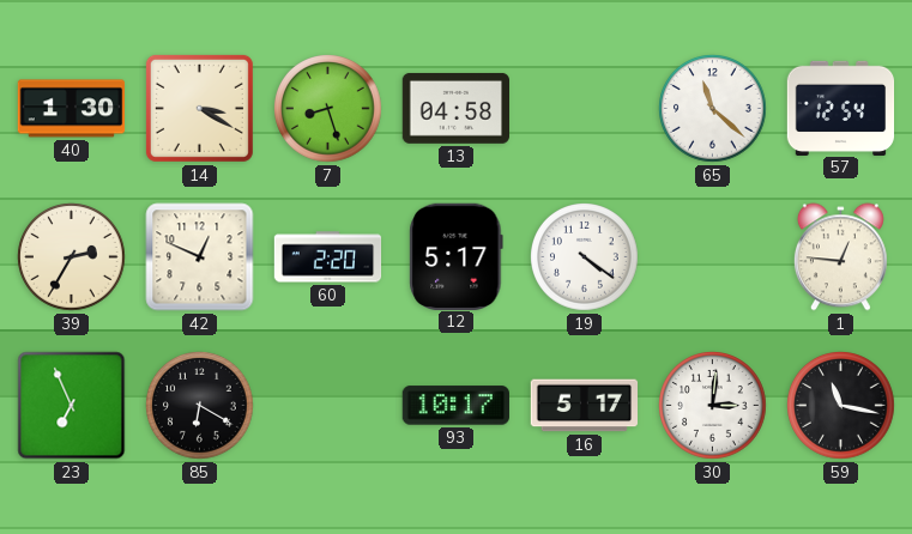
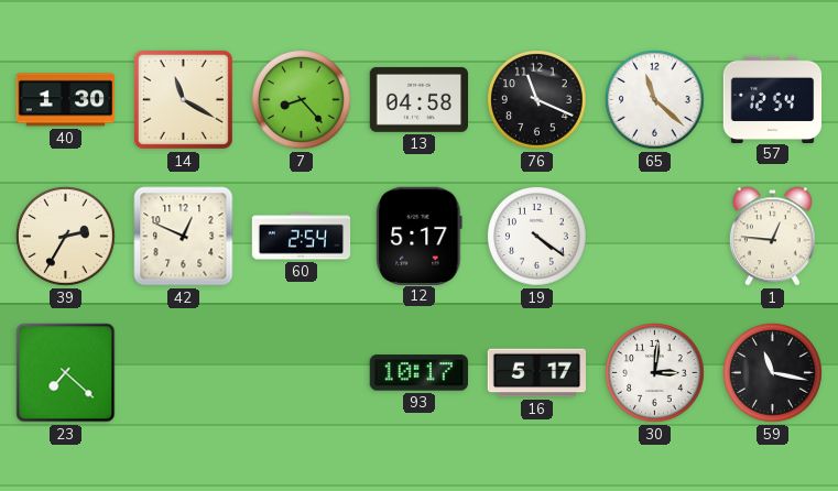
14: 3:20 -> 11:20
7: 8:27 -> 8:23
76: none -> 11:19
60: 2:20 -> 2:54
23: 6:56 -> 7:22
85: 6:20 -> none
